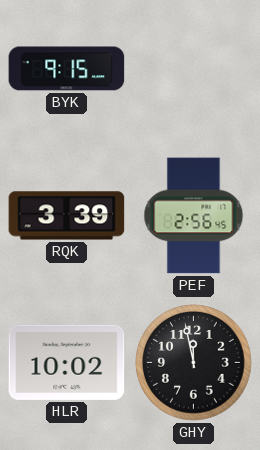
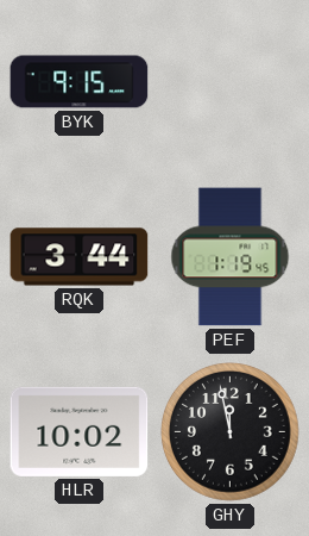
RQK: 3:39 -> 3:44
PEF: 2:56 -> 1:19
